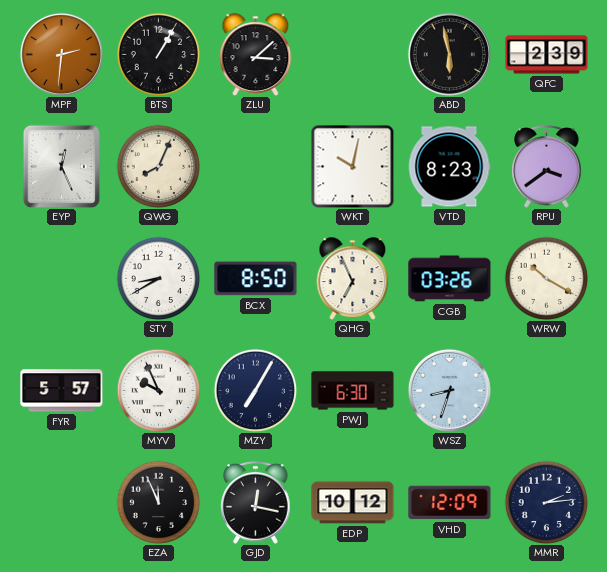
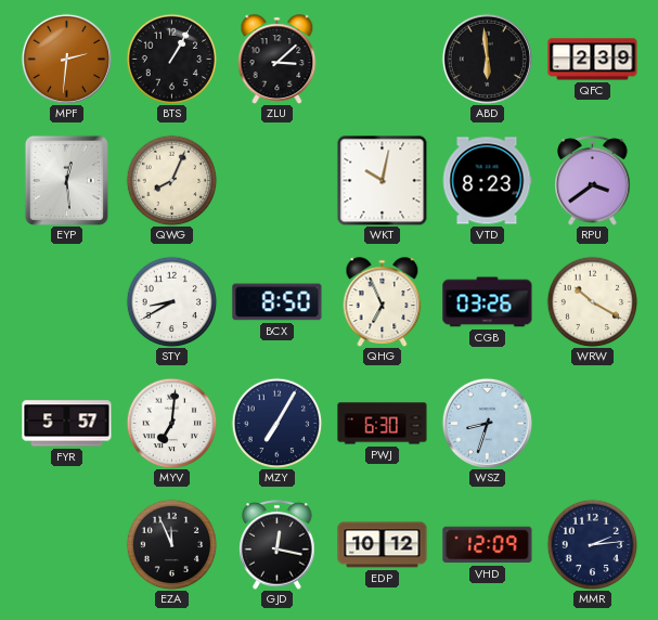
ABD: 5:58 -> 5:59
EYP: 12:26 -> 12:29
MYV: 9:56 -> 7:01
